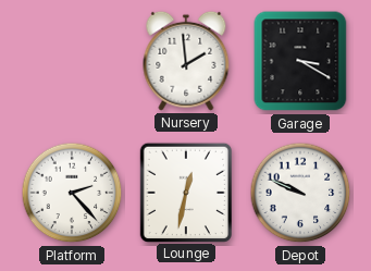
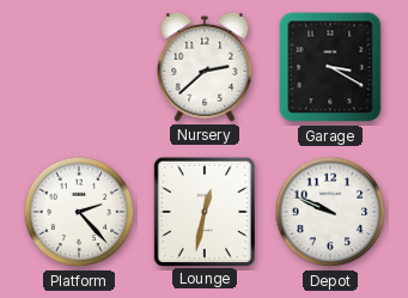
Nursery: 1:59 -> 2:38
